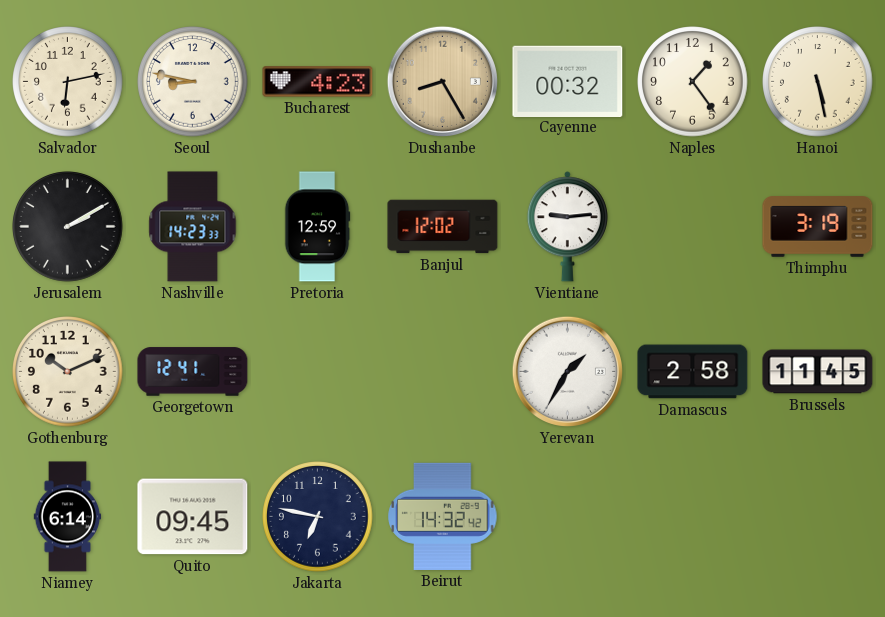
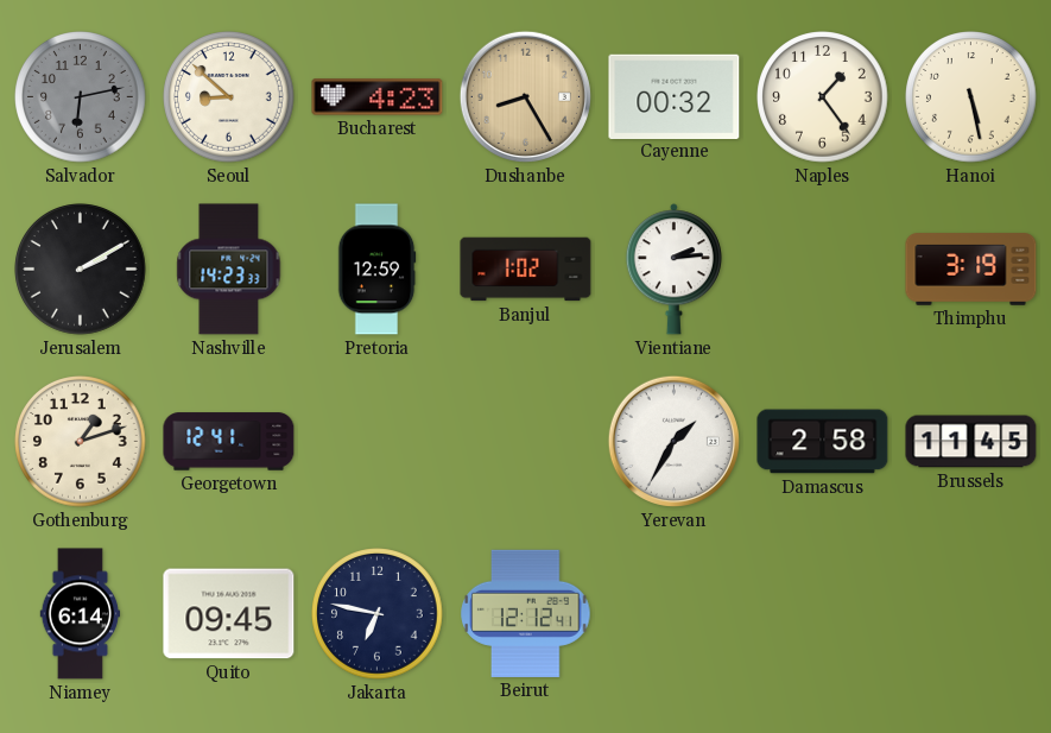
Salvador dial: cream -> grey
Seoul: 8:47 -> 8:52
Banjul: 12:02 -> 1:02
Vientiane: 9:14 -> 2:14
Gothenburg: 10:11 -> 1:12
Beirut: 14:32 -> 12:12
